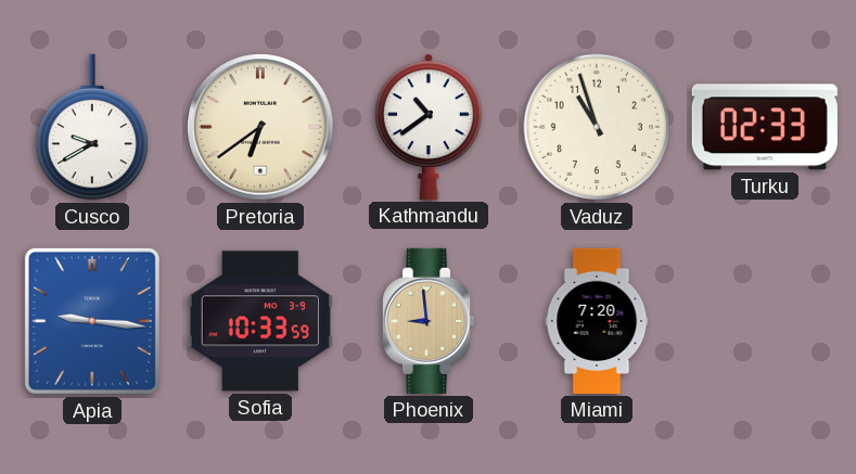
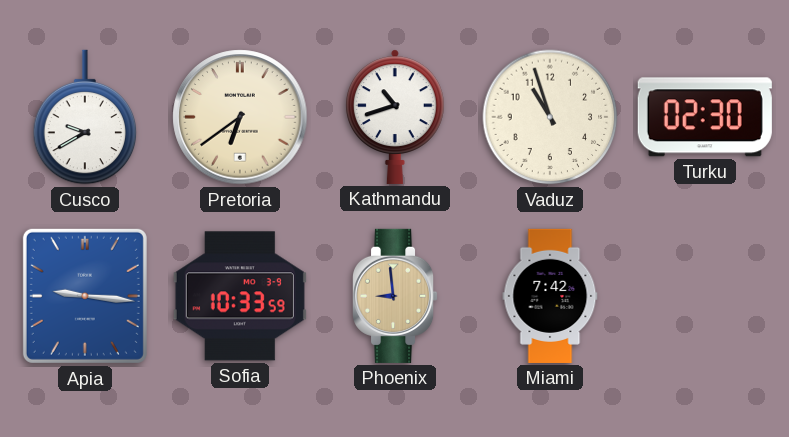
Kathmandu: 10:39 -> 10:42
Turku: 02:33 -> 02:30
Miami: 7:20 -> 7:42
